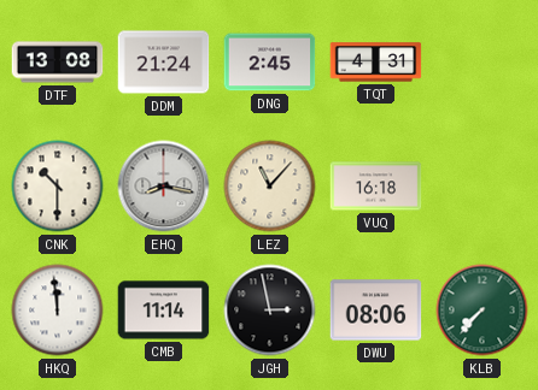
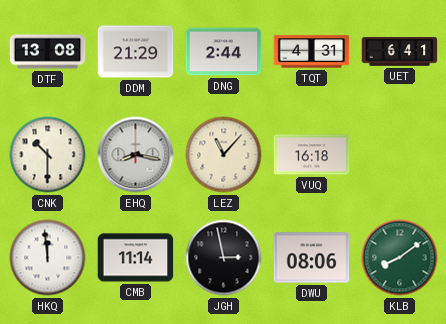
DDM: 21:24 -> 21:29
DNG: 2:45 -> 2:44
UET: none -> 6:41
KLB: 7:37 -> 8:09
